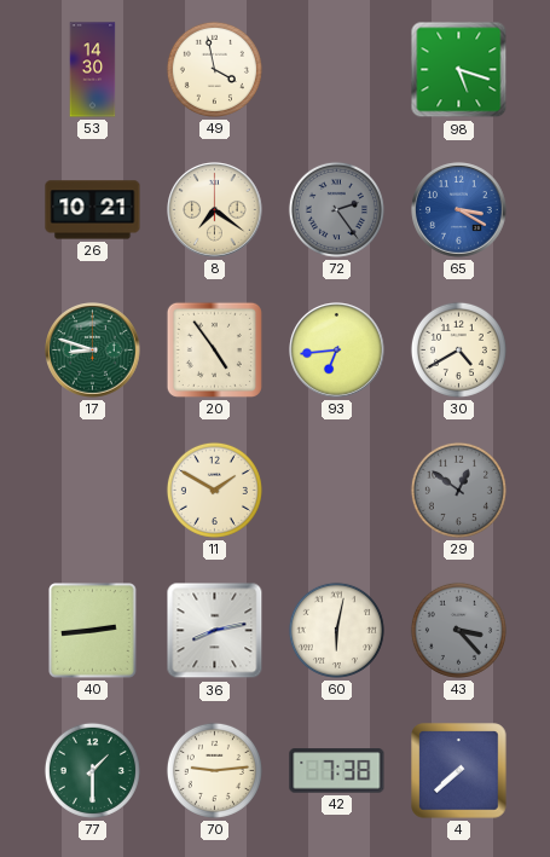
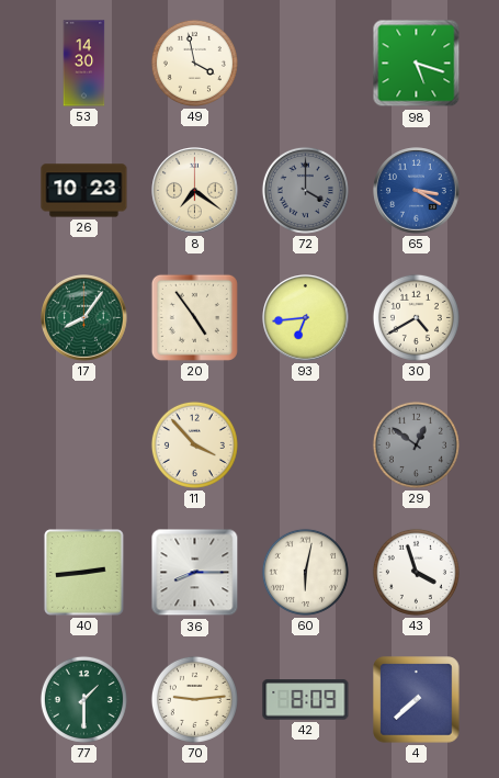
26: 10:21 -> 10:23
72: 2:24 -> 4:00
17: 8:48 -> 8:06
11: 1:50 -> 3:53
36: 8:13 -> 8:15
43: 3:23 -> 3:57
43 dial: grey -> white
42: 7:38 -> 8:09
